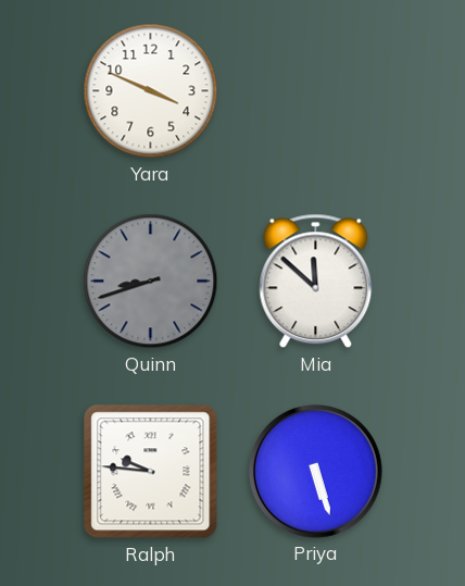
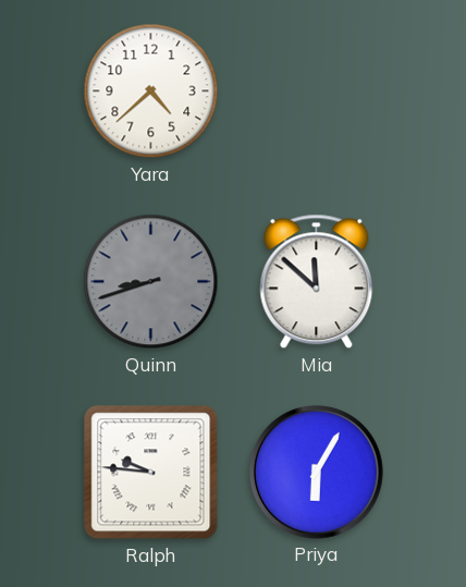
Yara: 3:49 -> 4:38
Priya: 5:27 -> 6:05
